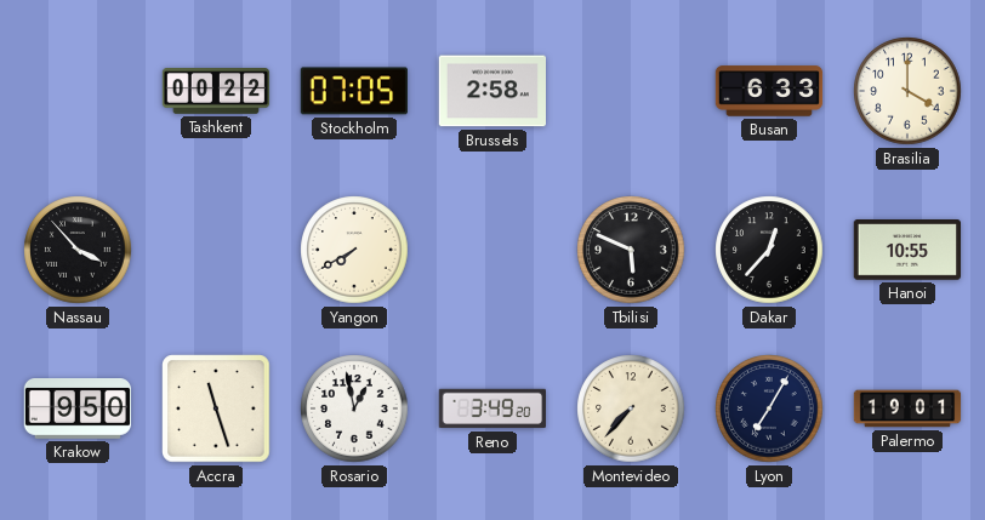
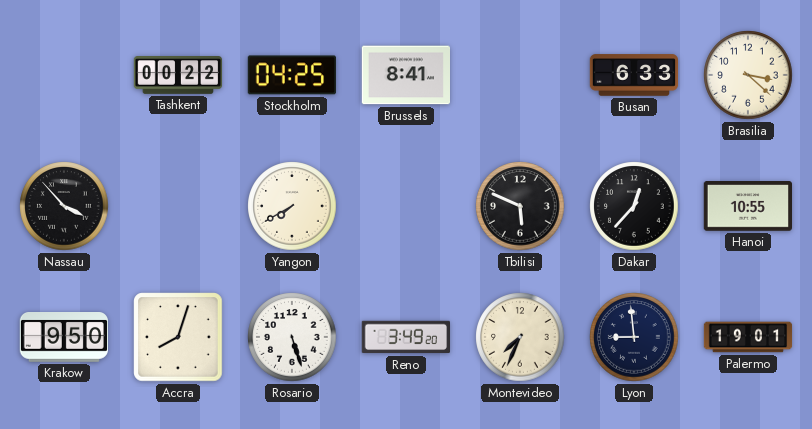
Stockholm: 07:05 -> 04:25
Brussels: 2:58 -> 8:41
Brasilia: 4:00 -> 3:22
Accra: 11:27 -> 8:03
Rosario: 12:58 -> 5:27
Montevideo: 7:37 -> 7:34
Lyon: 7:05 -> 8:59
